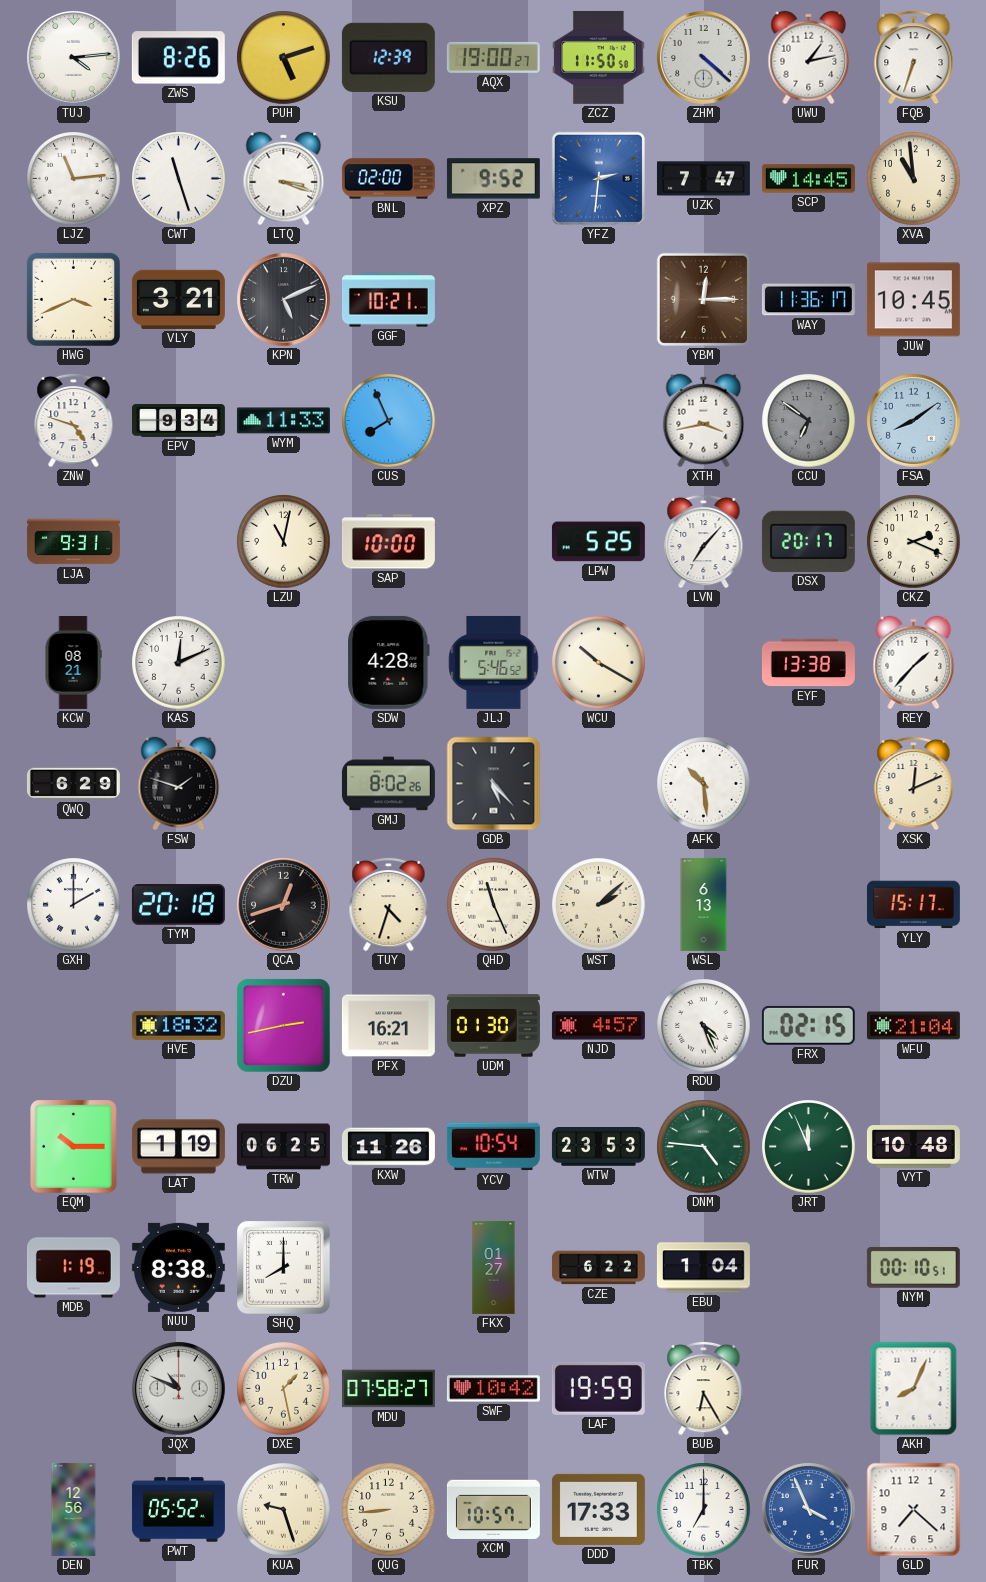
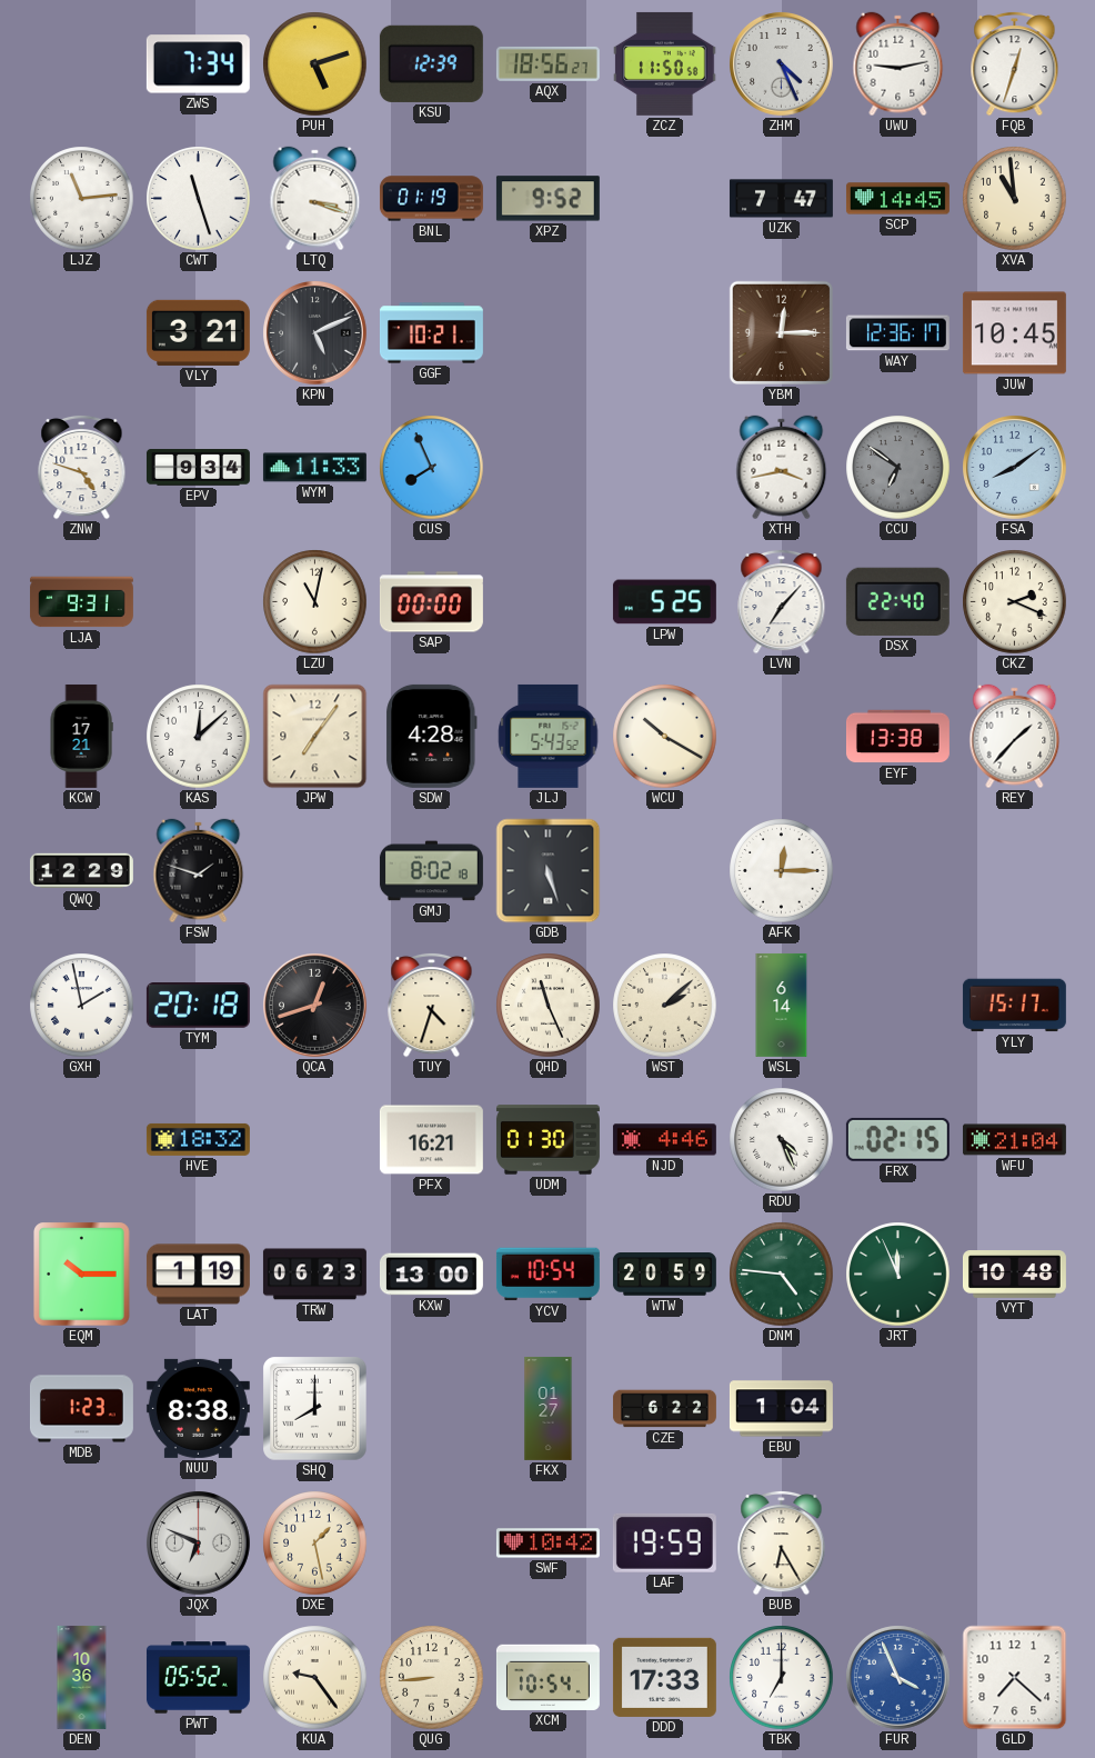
TUJ: 4:14 -> none
ZWS: 8:26 -> 7:34
AQX: 19:00 -> 18:56
ZHM: 4:22 -> 4:26
UWU: 1:13 -> 9:13
FQB: 6:33 -> 12:33
BNL: 02:00 -> 01:19
YFZ: 2:31 -> none
HWG: 3:41 -> none
WAY: 11:36 -> 12:36
SAP: 10:00 -> 00:00
DSX: 20:17 -> 22:40
KCW: 08:21 -> 17:21
KAS: 12:11 -> 12:08
JPW: none -> 7:06
JLJ: 5:46 -> 5:43
QWQ: 6:29 -> 12:29
GMJ: 8:02:26 -> 8:02:18
GDB: 5:23 -> 5:27
AFK: 10:29 -> 12:15
XSK: 12:11 -> none
GXH: 2:00 -> 1:58
WSL: 6:13 -> 6:14
DZU: 2:43 -> none
NJD: 4:57 -> 4:46
TRW: 06:25 -> 06:23
KXW: 11:26 -> 13:00
WTW: 23:53 -> 20:59
MDB: 1:19 -> 1:23
NYM: 00:10 -> none
JQX: 10:49 -> 6:49
MDU: 07:58 -> none
AKH: 8:04 -> none
DEN: 12:56 -> 10:36
KUA: 9:27 -> 9:24
XCM: 10:57 -> 10:54
